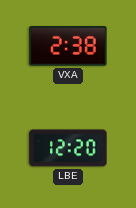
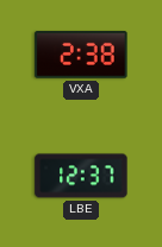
LBE: 12:20 -> 12:37
